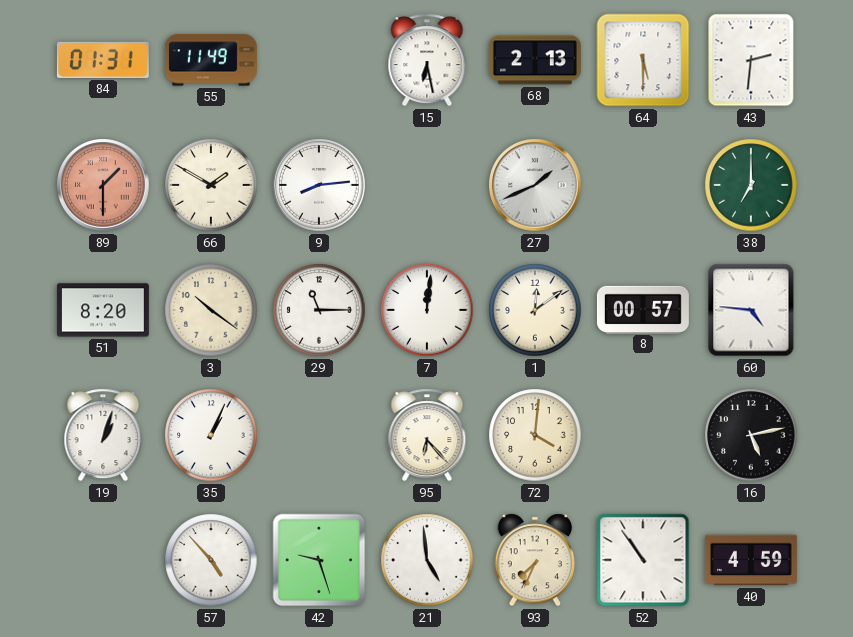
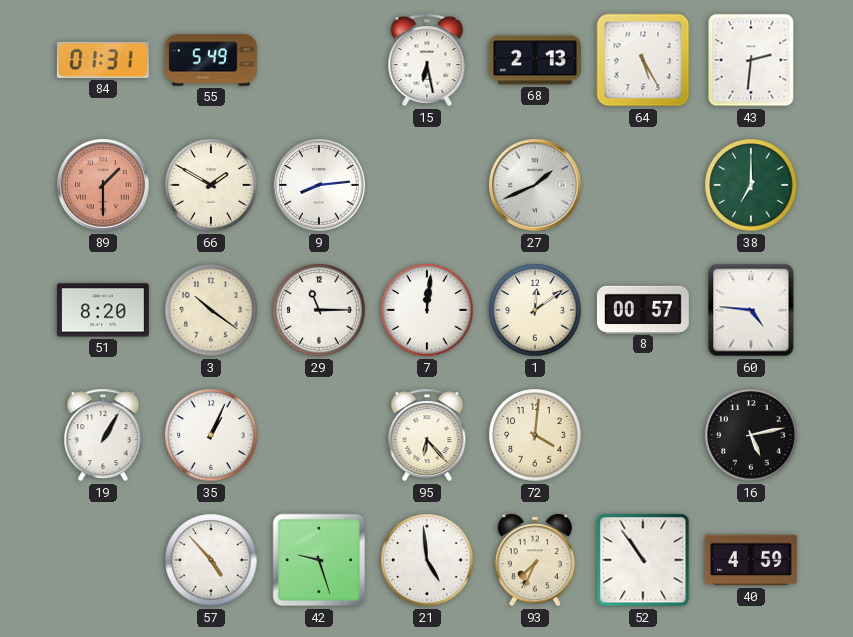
55: 11:49 -> 5:49
64: 5:30 -> 5:25
19: 1:03 -> 1:05
